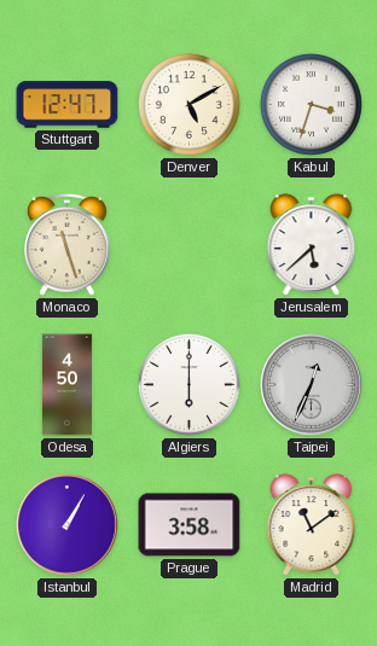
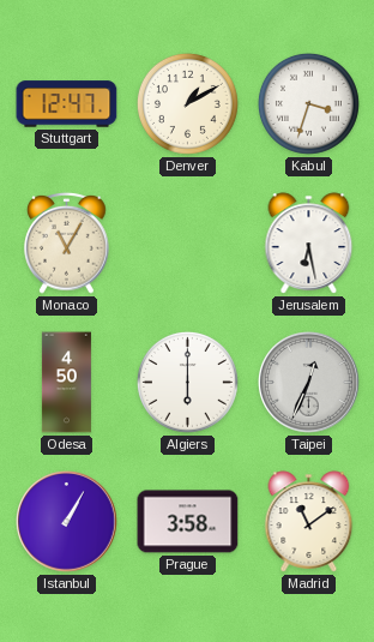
Denver: 5:10 -> 1:10
Monaco: 11:27 -> 11:05
Jerusalem: 5:38 -> 6:28
